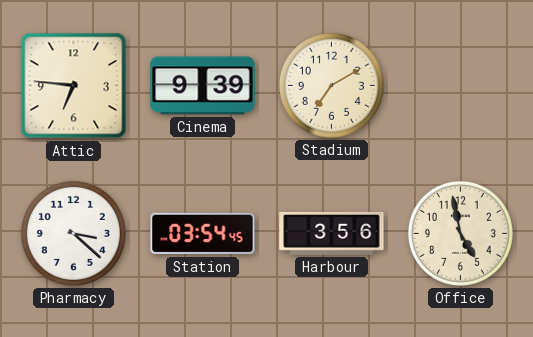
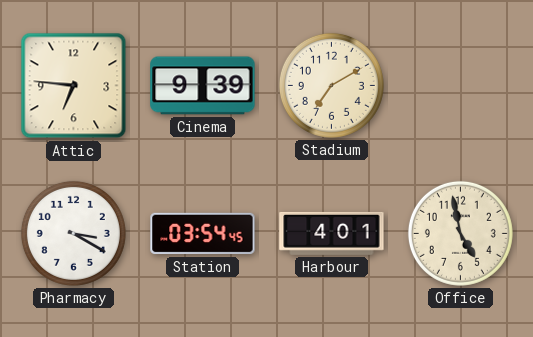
Pharmacy: 3:22 -> 3:20
Harbour: 3:56 -> 4:01
